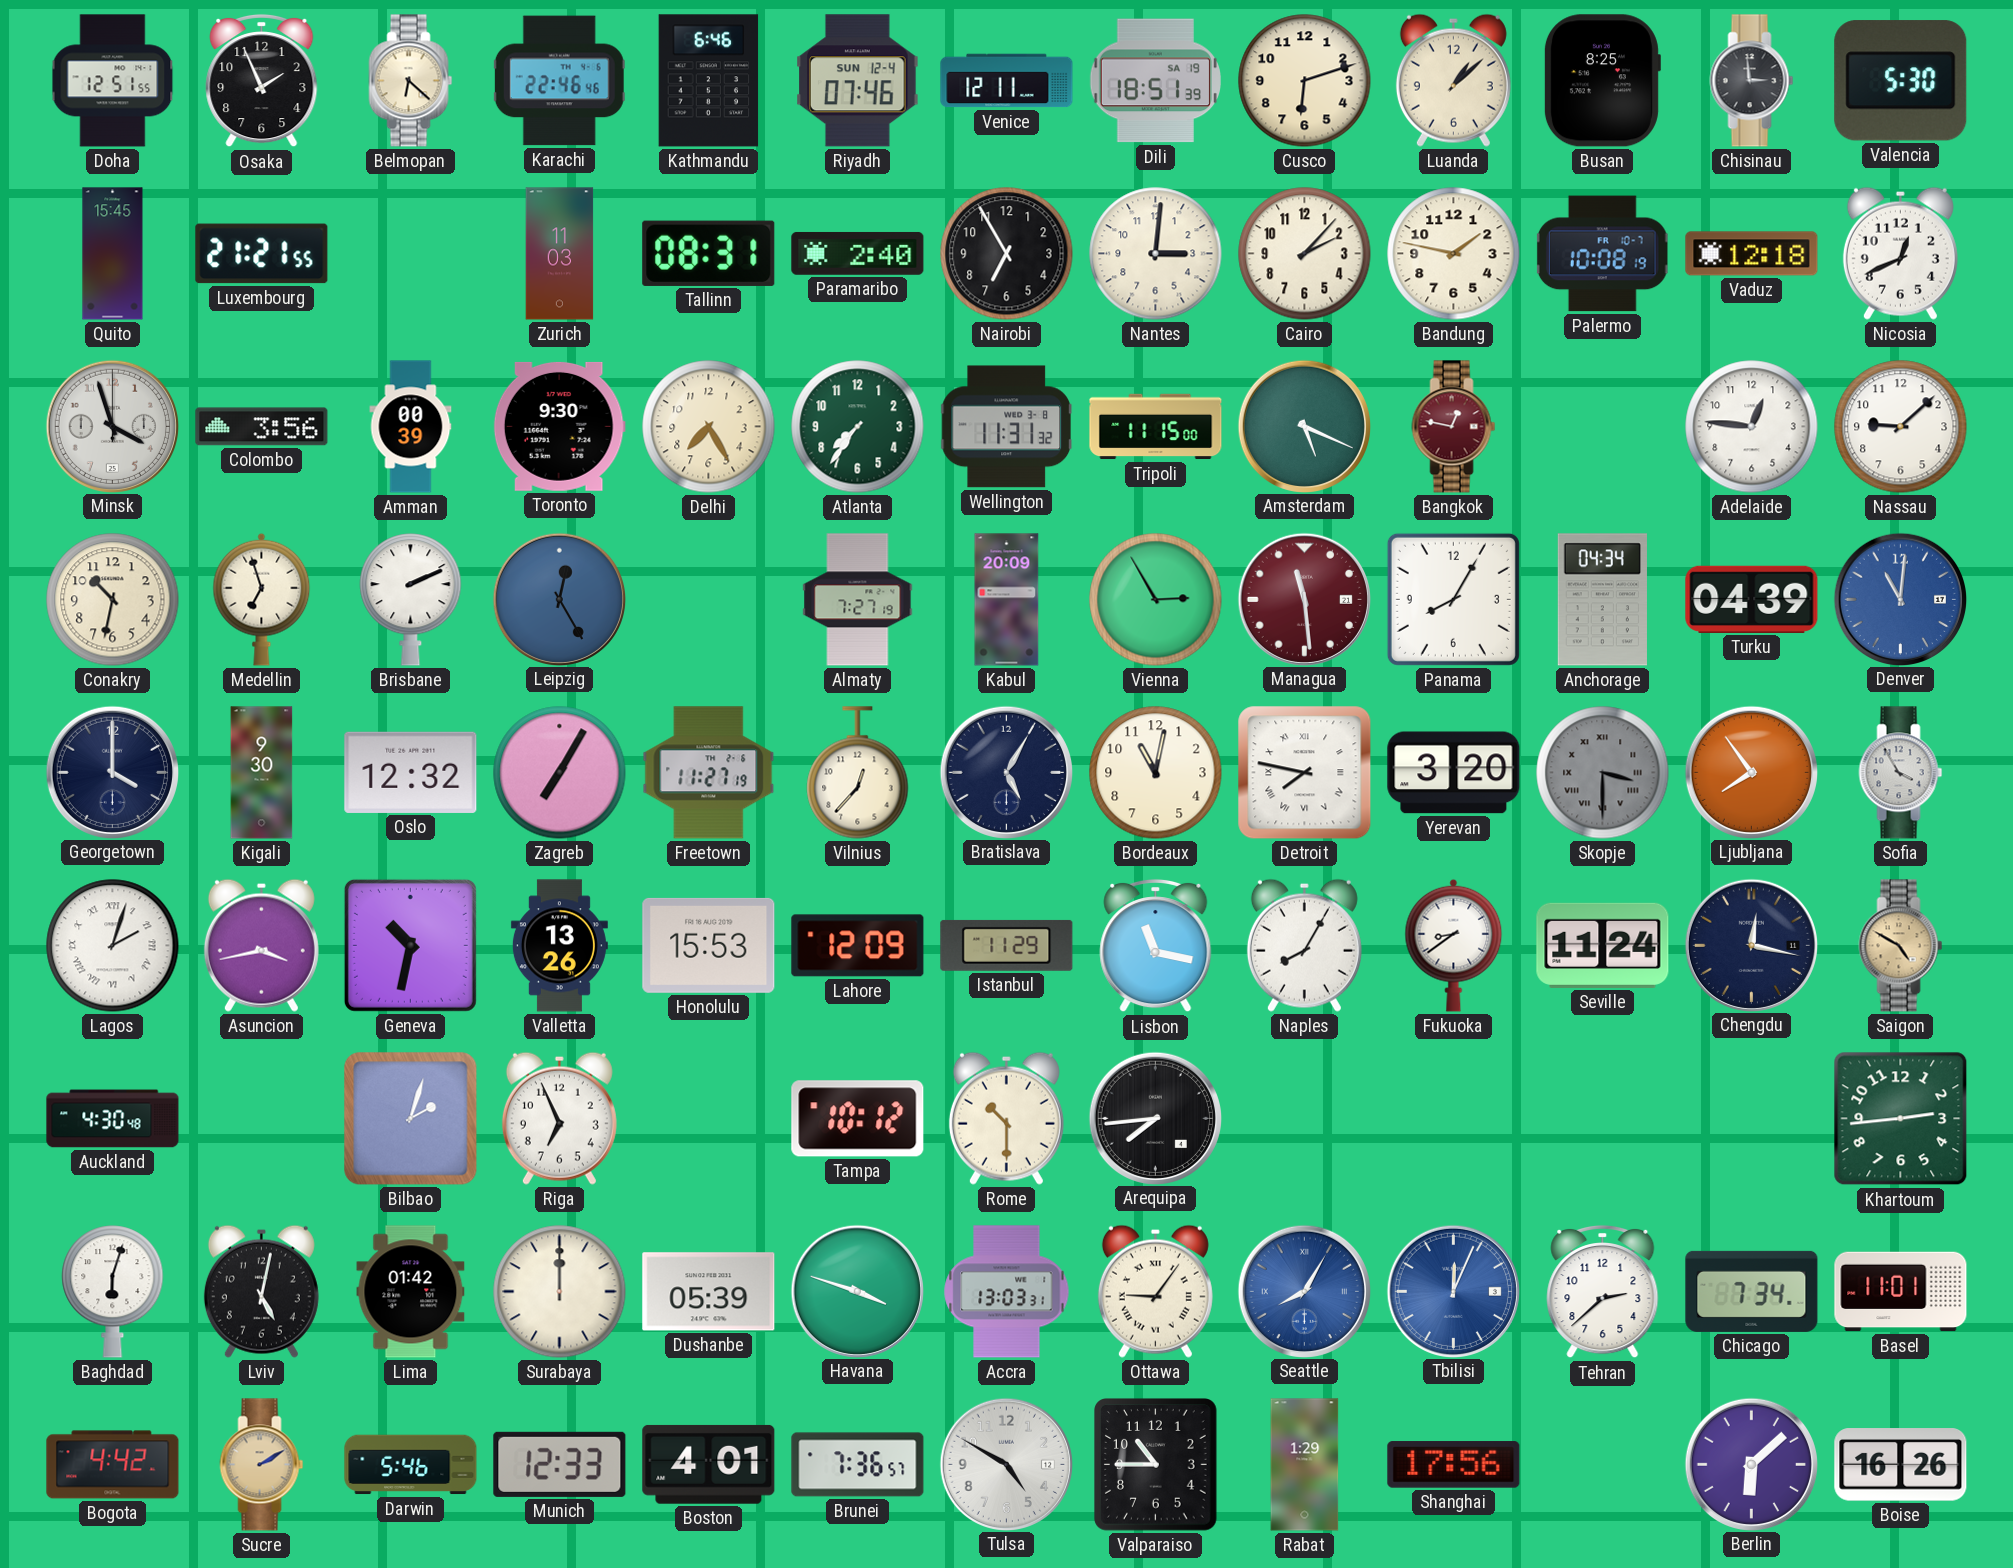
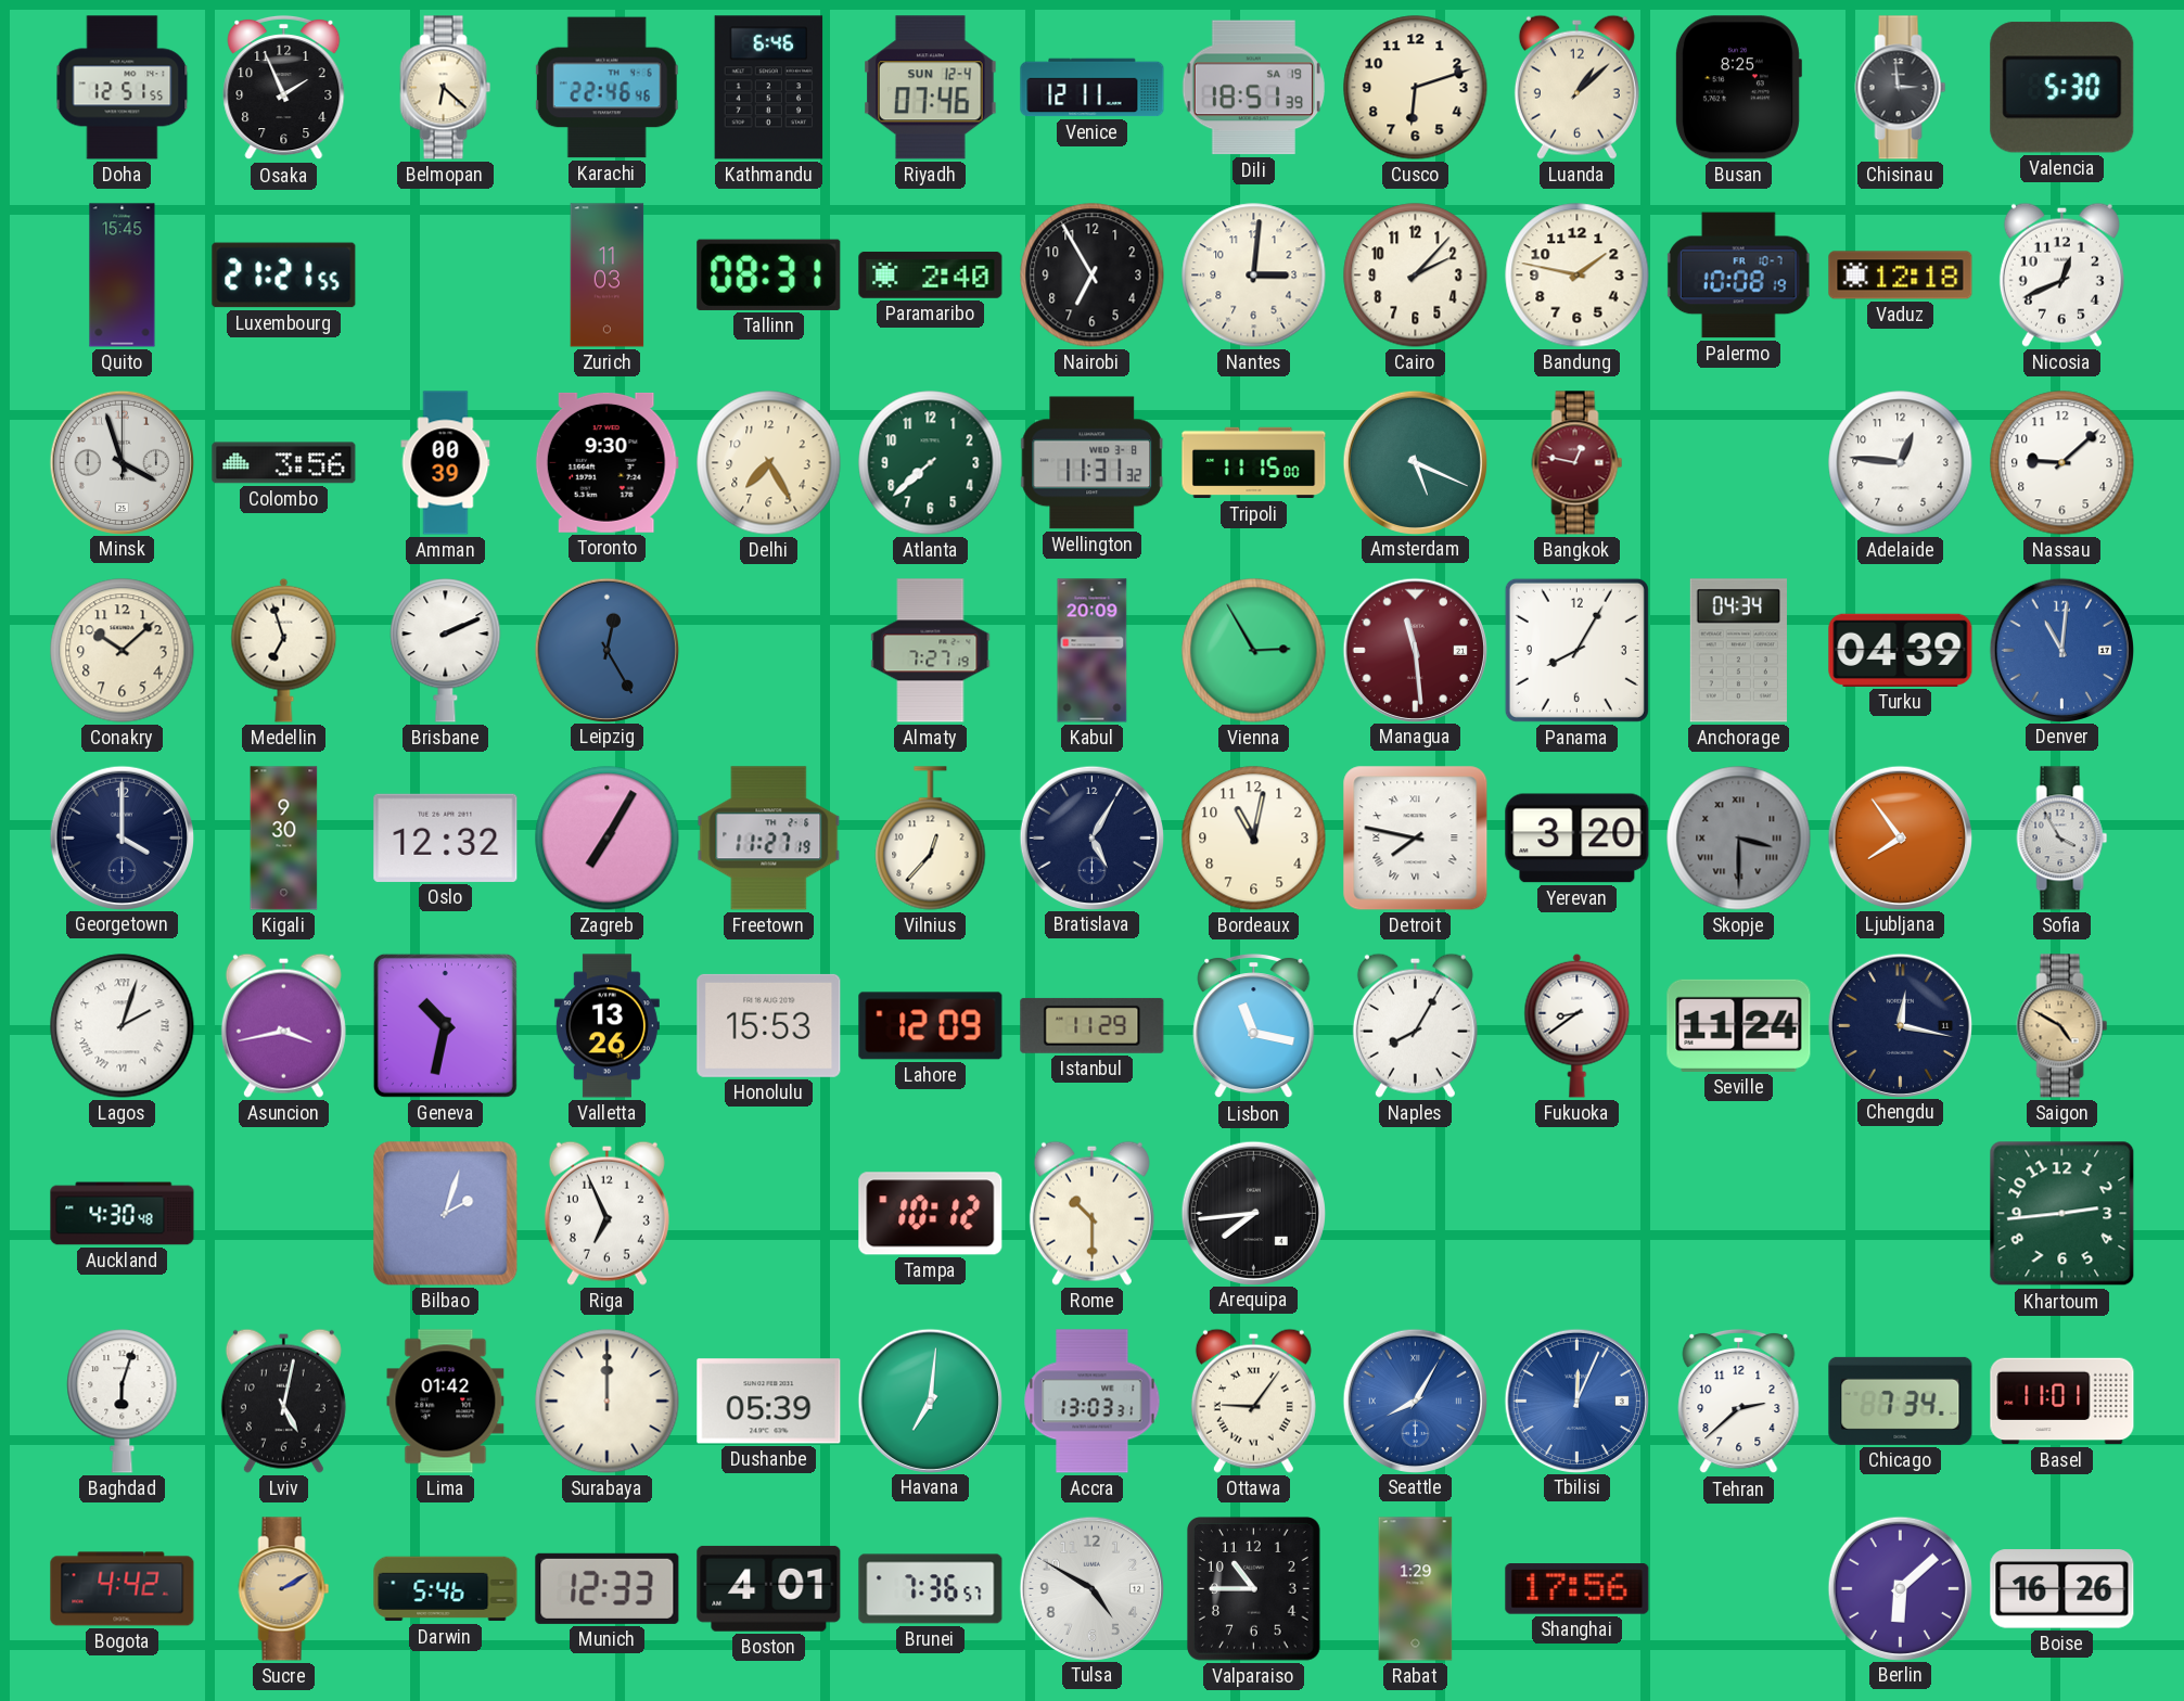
Atlanta: 7:36 -> 7:38
Conakry: 10:32 -> 10:08
Havana: 3:48 -> 7:01
